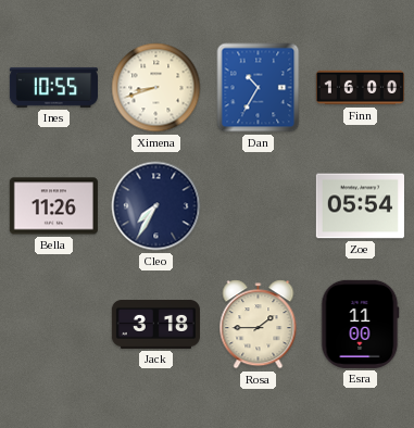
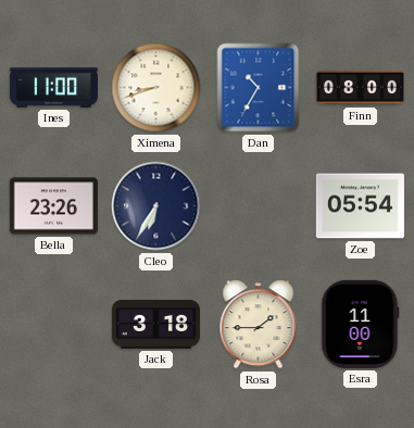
Ines: 10:55 -> 11:00
Finn: 16:00 -> 08:00
Bella: 11:26 -> 23:26
Cleo: 7:35 -> 6:35
